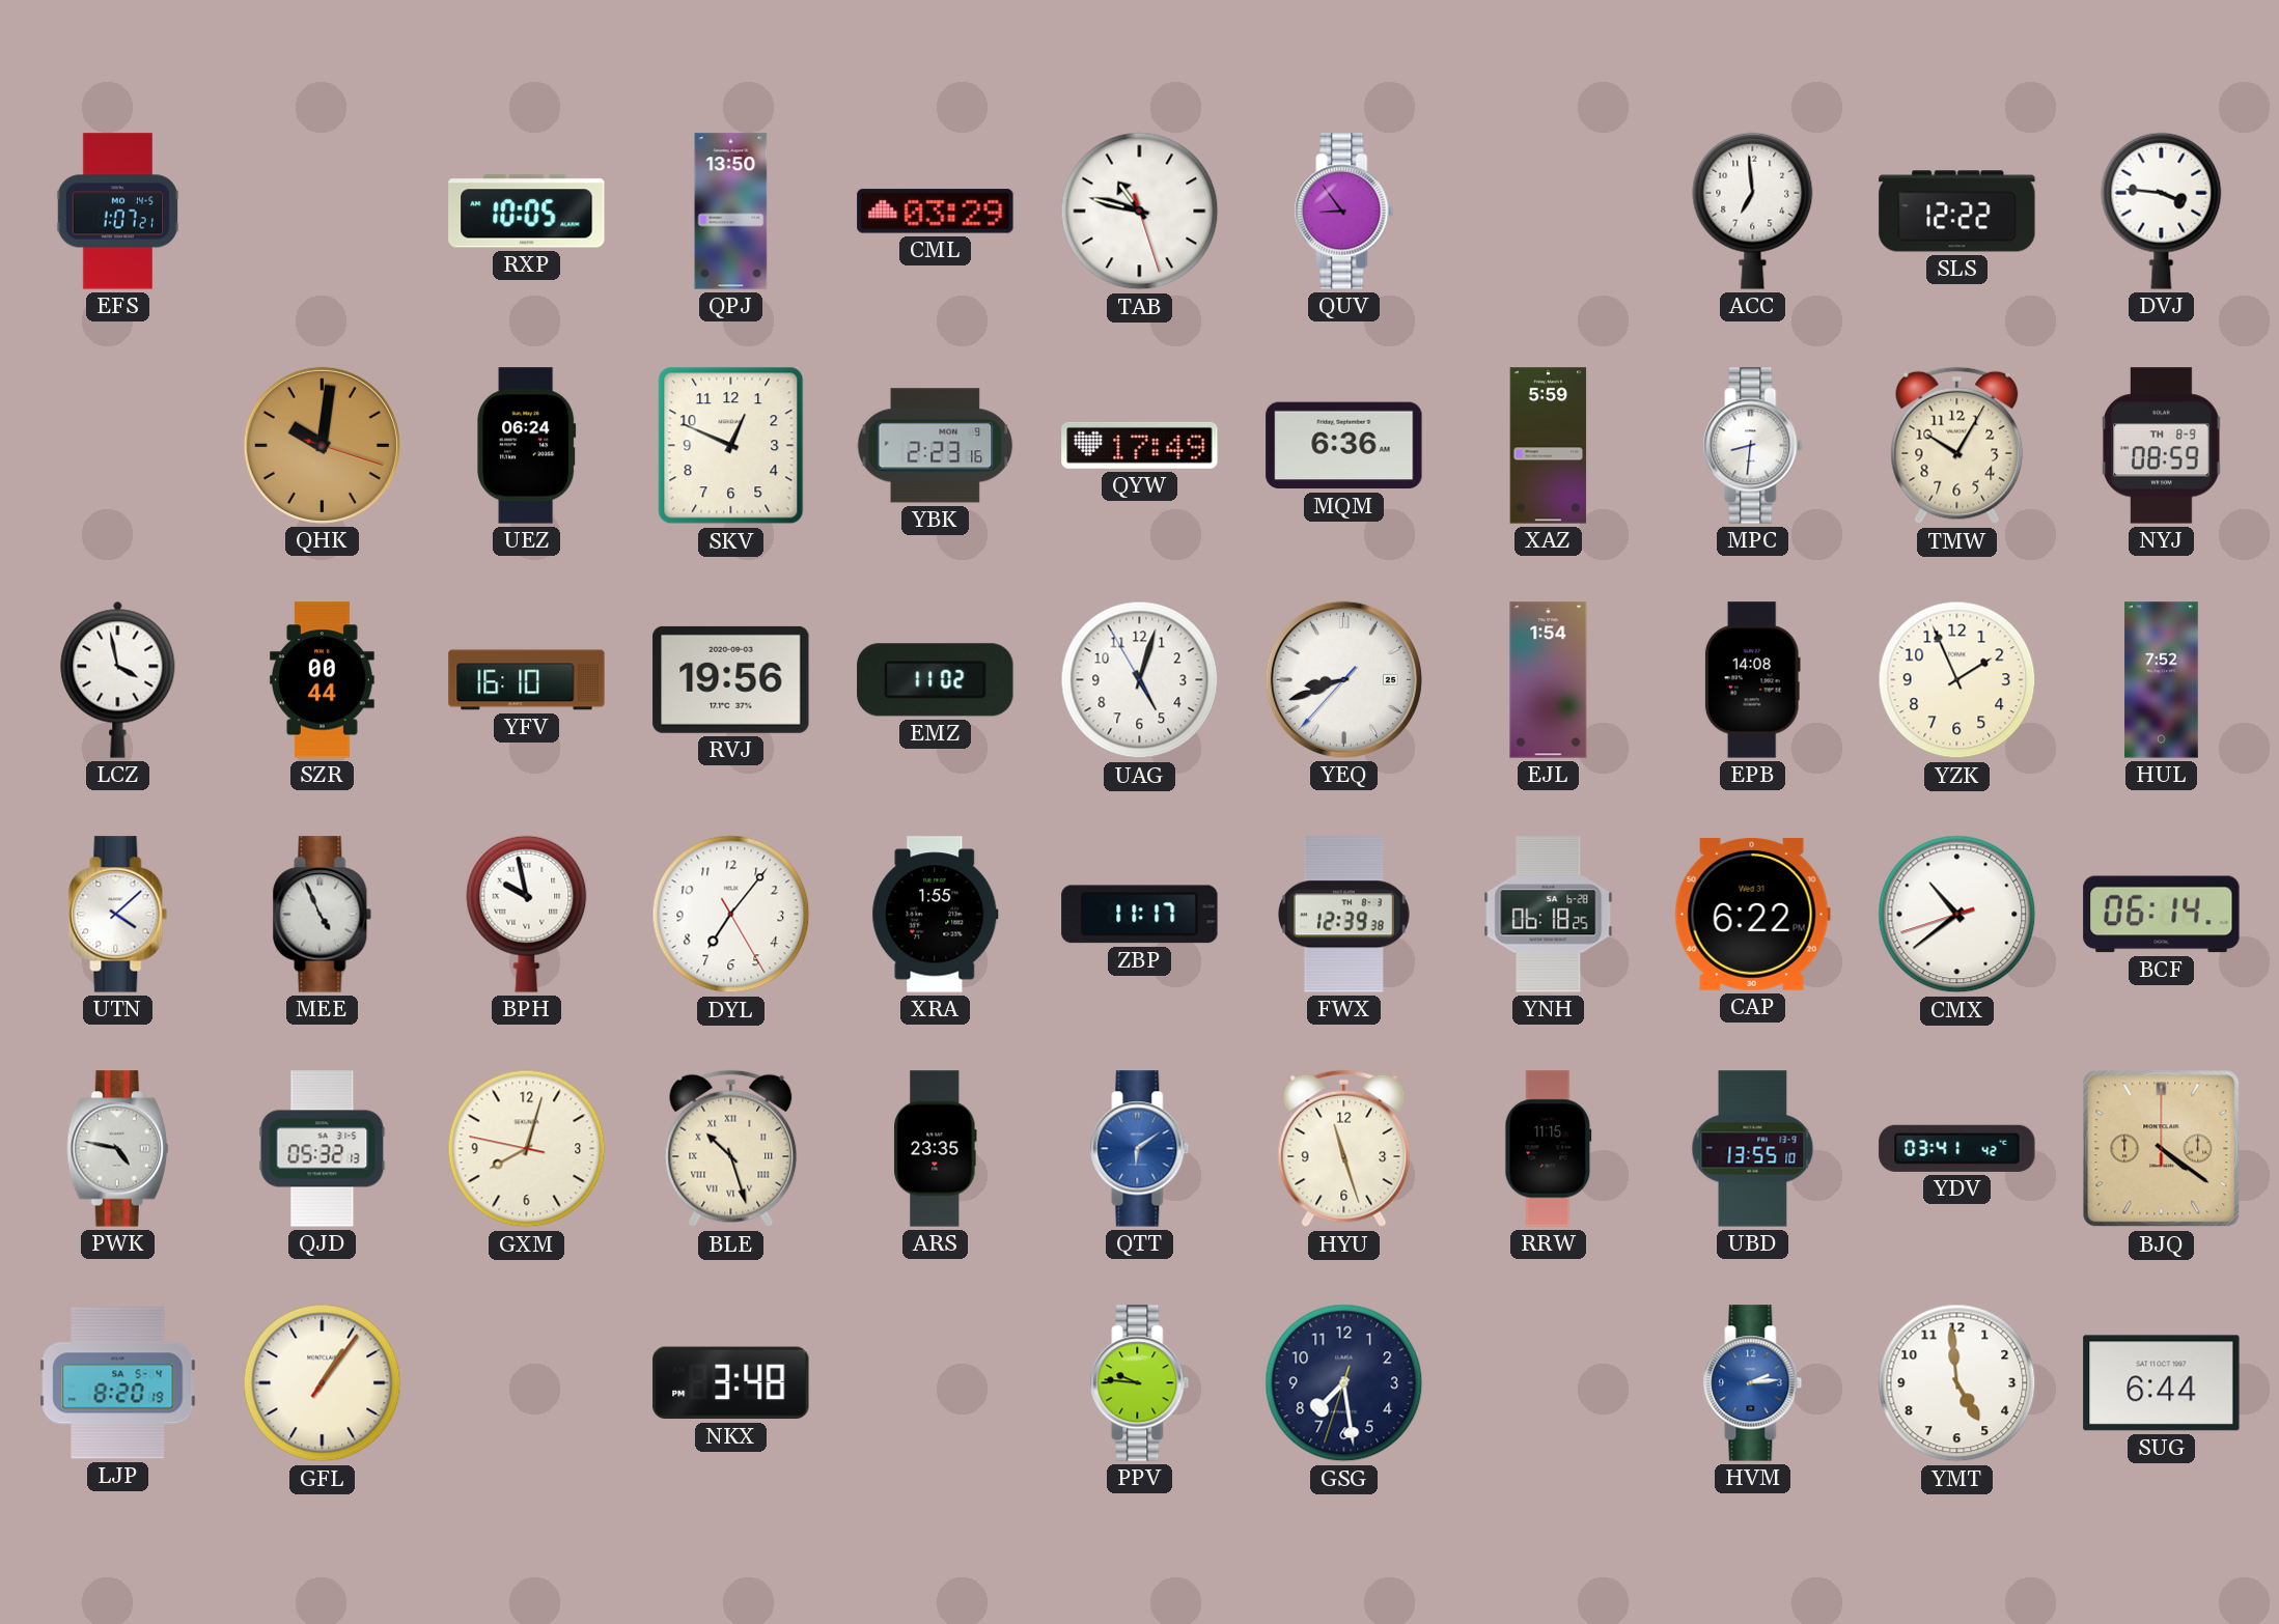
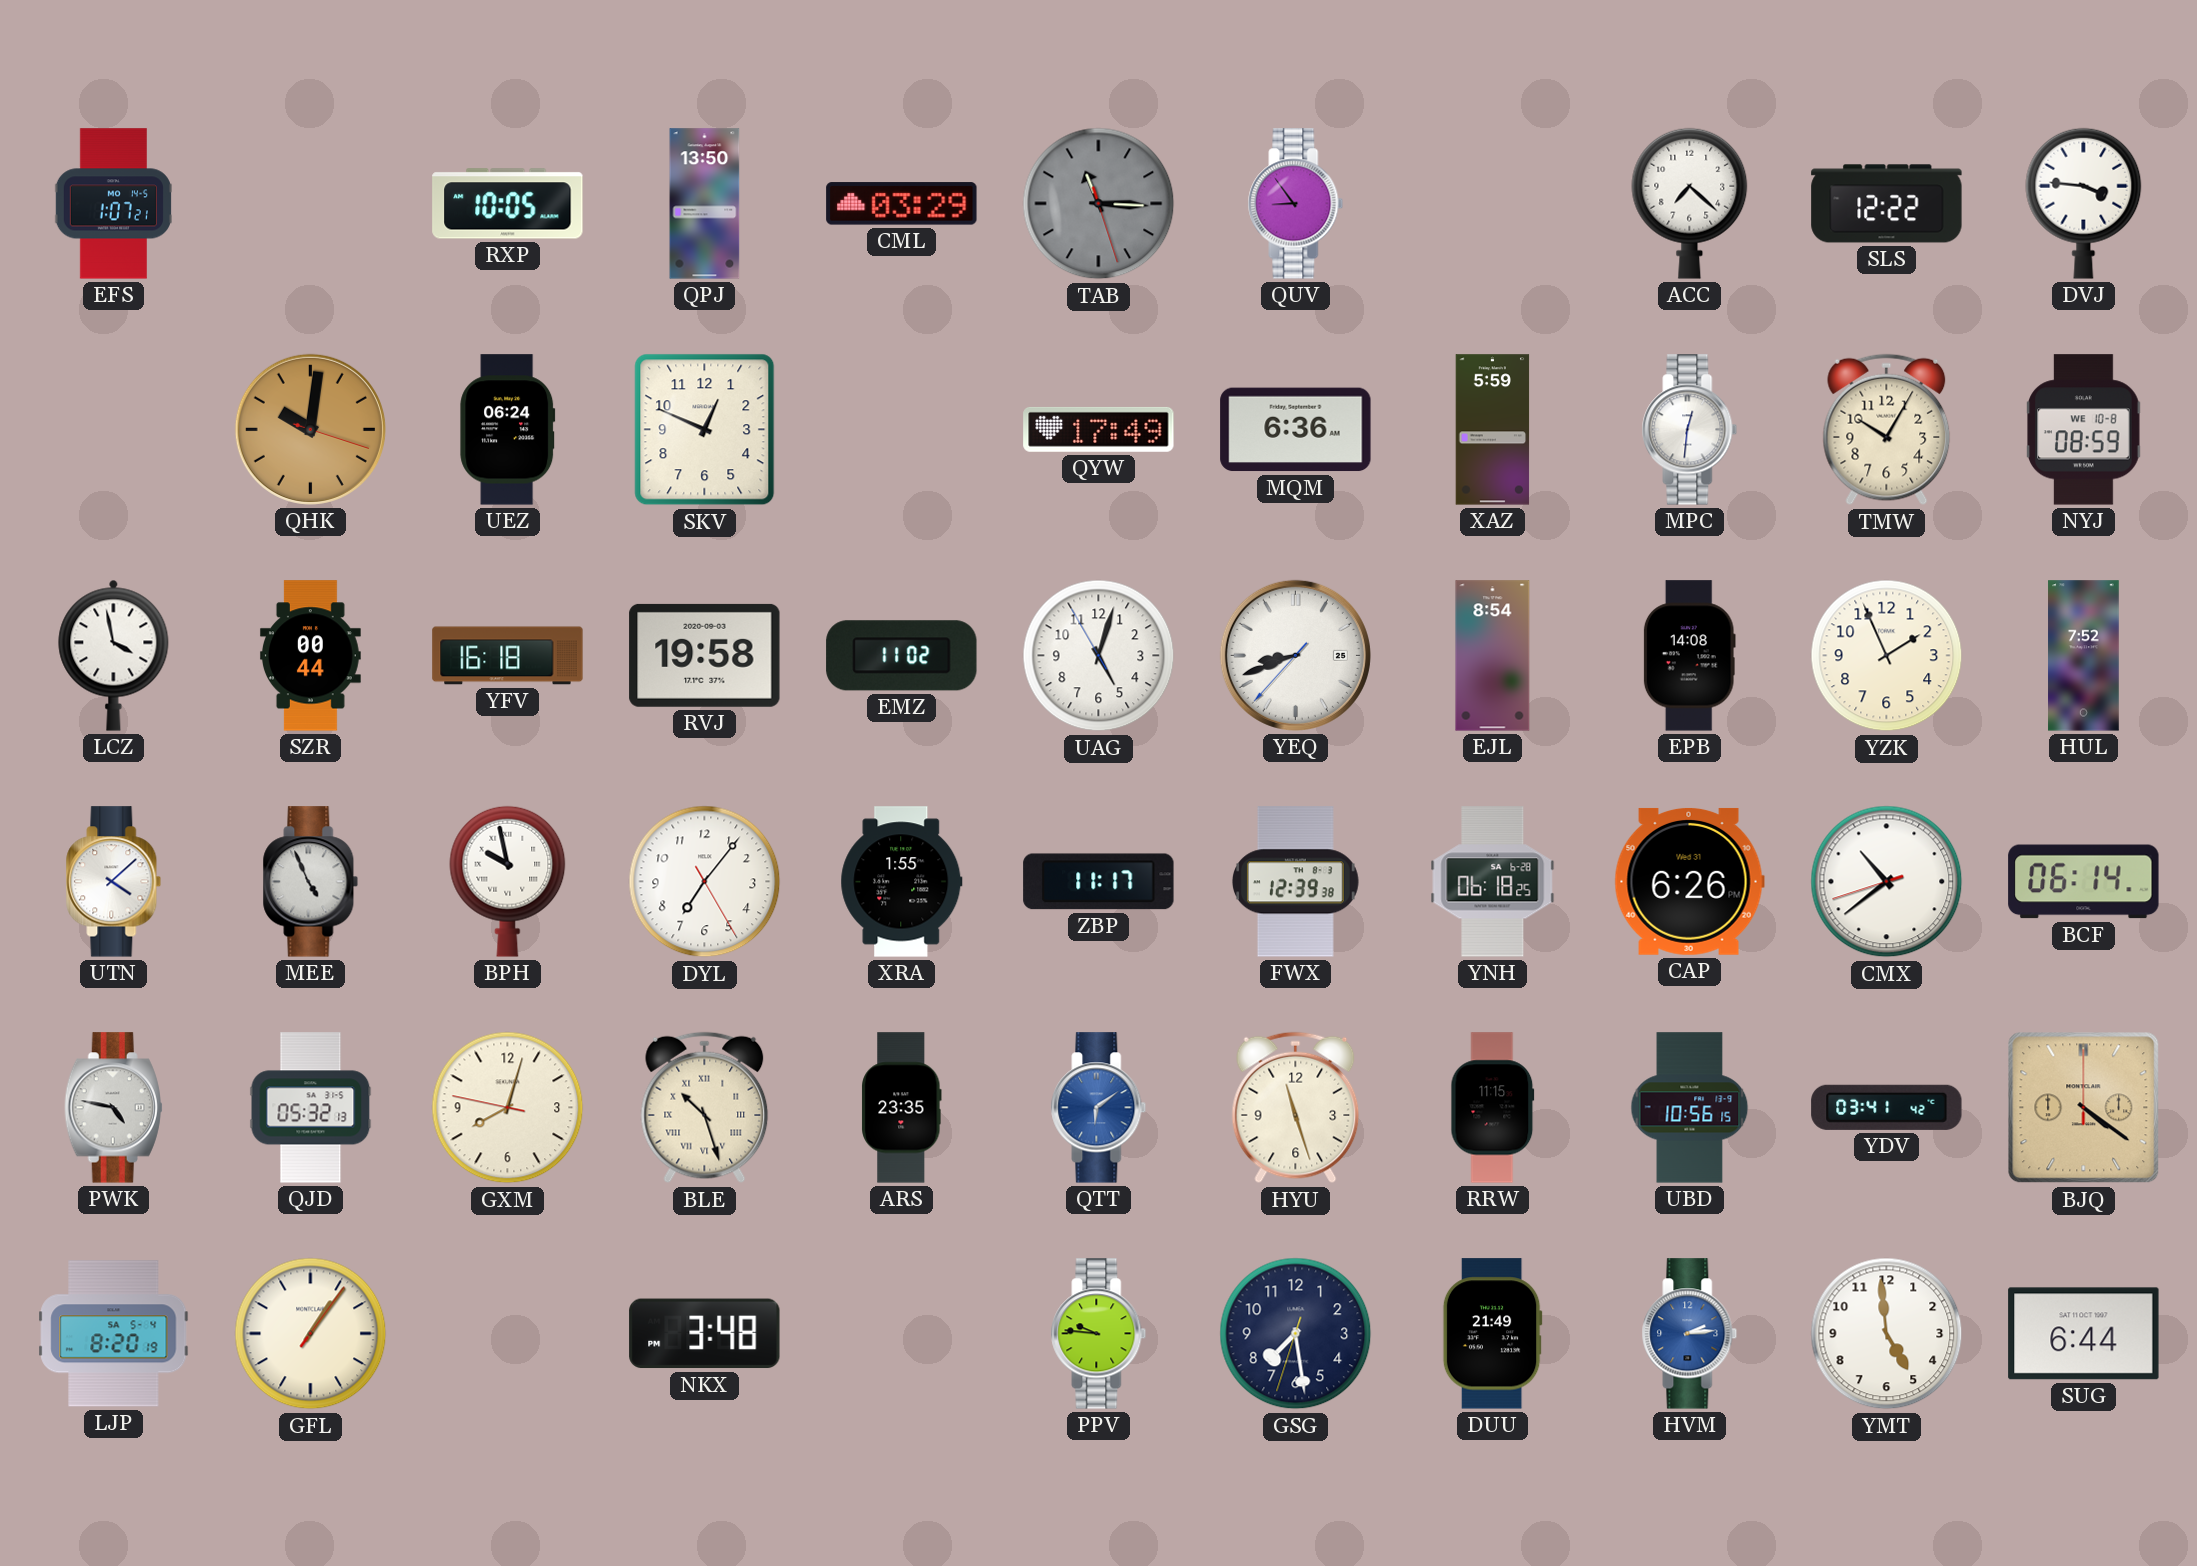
TAB: 10:47 -> 11:15
TAB dial: white -> grey
ACC: 6:59 -> 7:22
YBK: 2:23 -> none
MPC: 8:31 -> 12:31
NYJ date: TH 8-9 -> WE 10-8
YFV: 16:10 -> 16:18
RVJ: 19:56 -> 19:58
EJL: 1:54 -> 8:54
CAP: 6:22 -> 6:26
UBD: 13:55 -> 10:56
DUU: none -> 21:49
